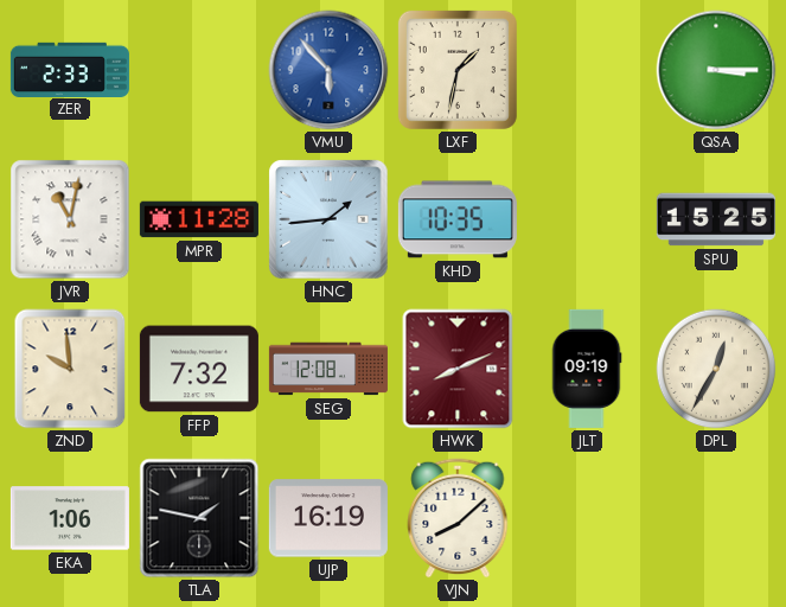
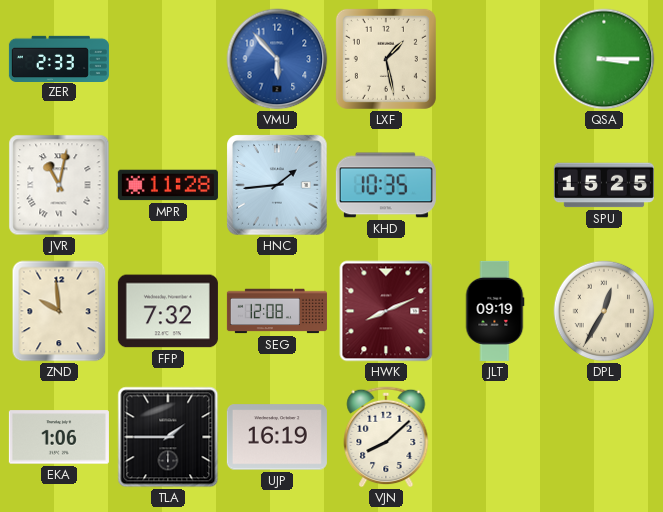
LXF: 1:32 -> 1:28
TLA: 1:47 -> 1:45
